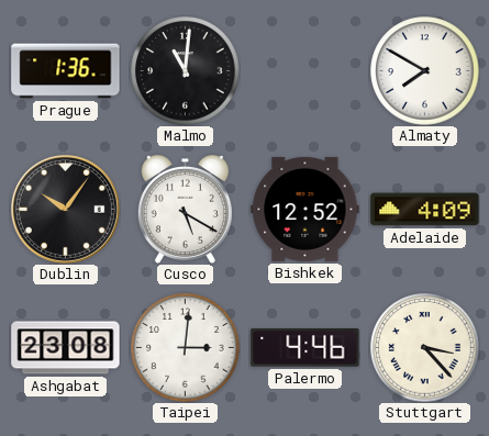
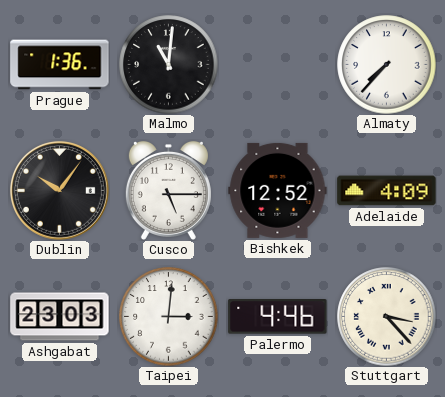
Almaty: 7:50 -> 7:37
Cusco: 5:20 -> 5:15
Ashgabat: 23:08 -> 23:03
